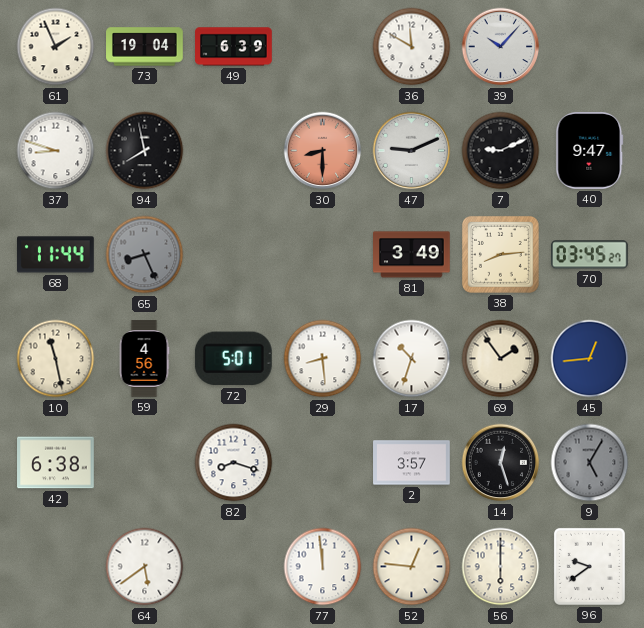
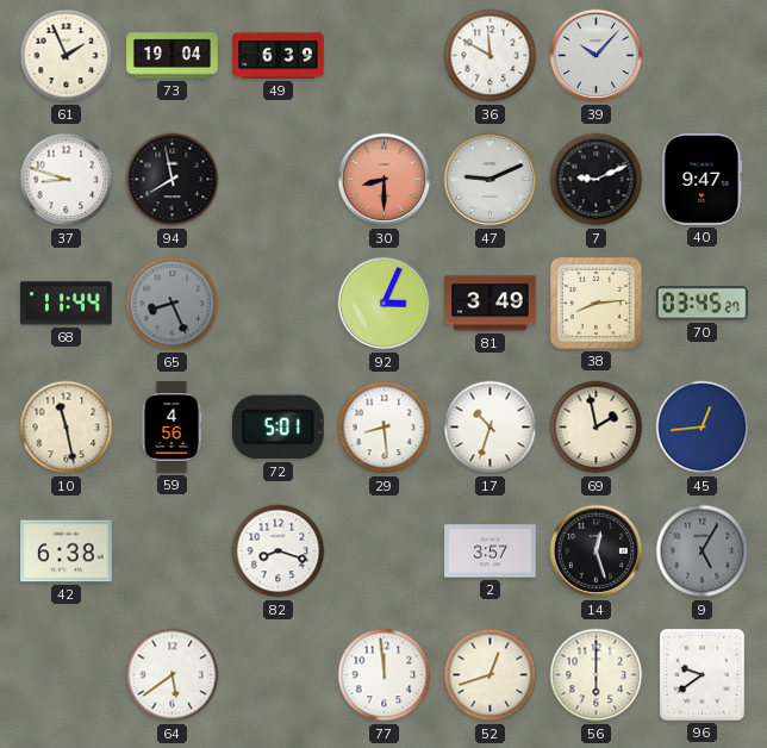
92: none -> 3:04
69: 1:54 -> 1:58
52: 12:46 -> 12:42
